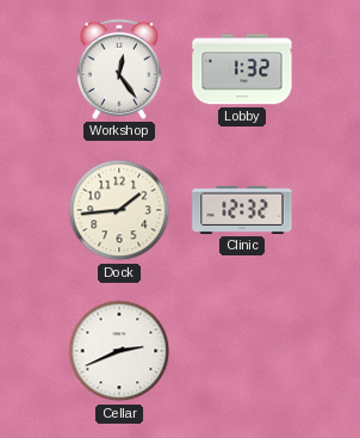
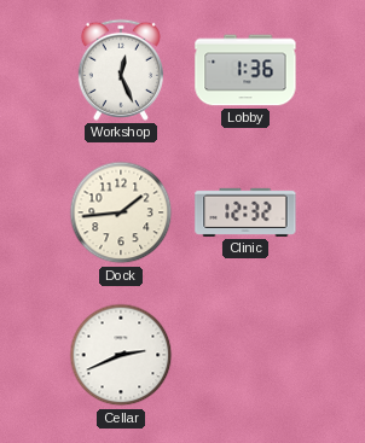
Workshop: 12:24 -> 12:26
Lobby: 1:32 -> 1:36
